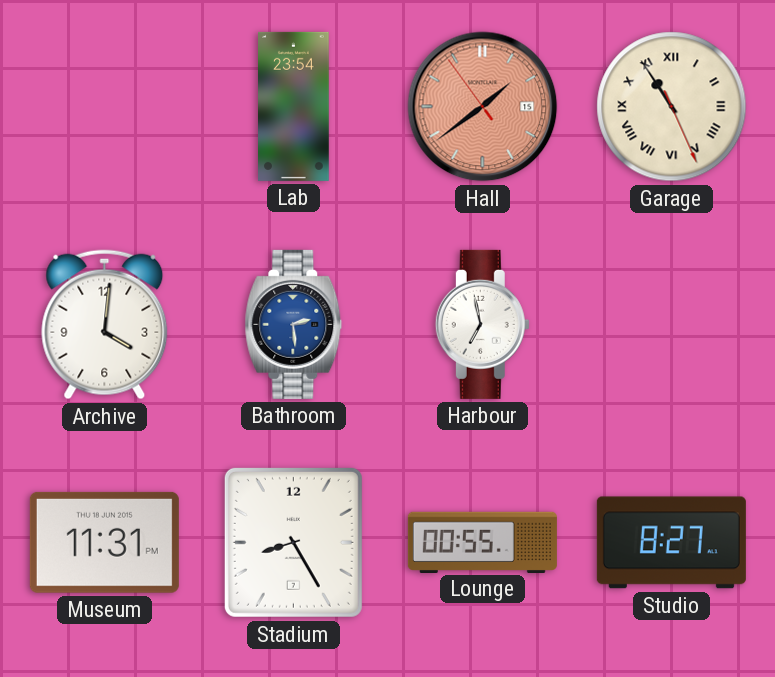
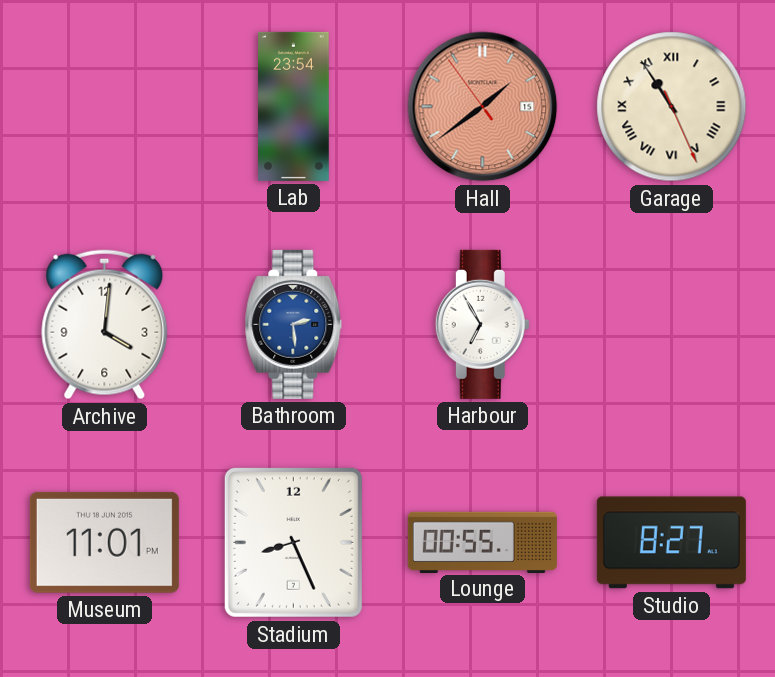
Harbour: 6:58 -> 6:55
Museum: 11:31 -> 11:01
Stadium: 8:25 -> 8:26
